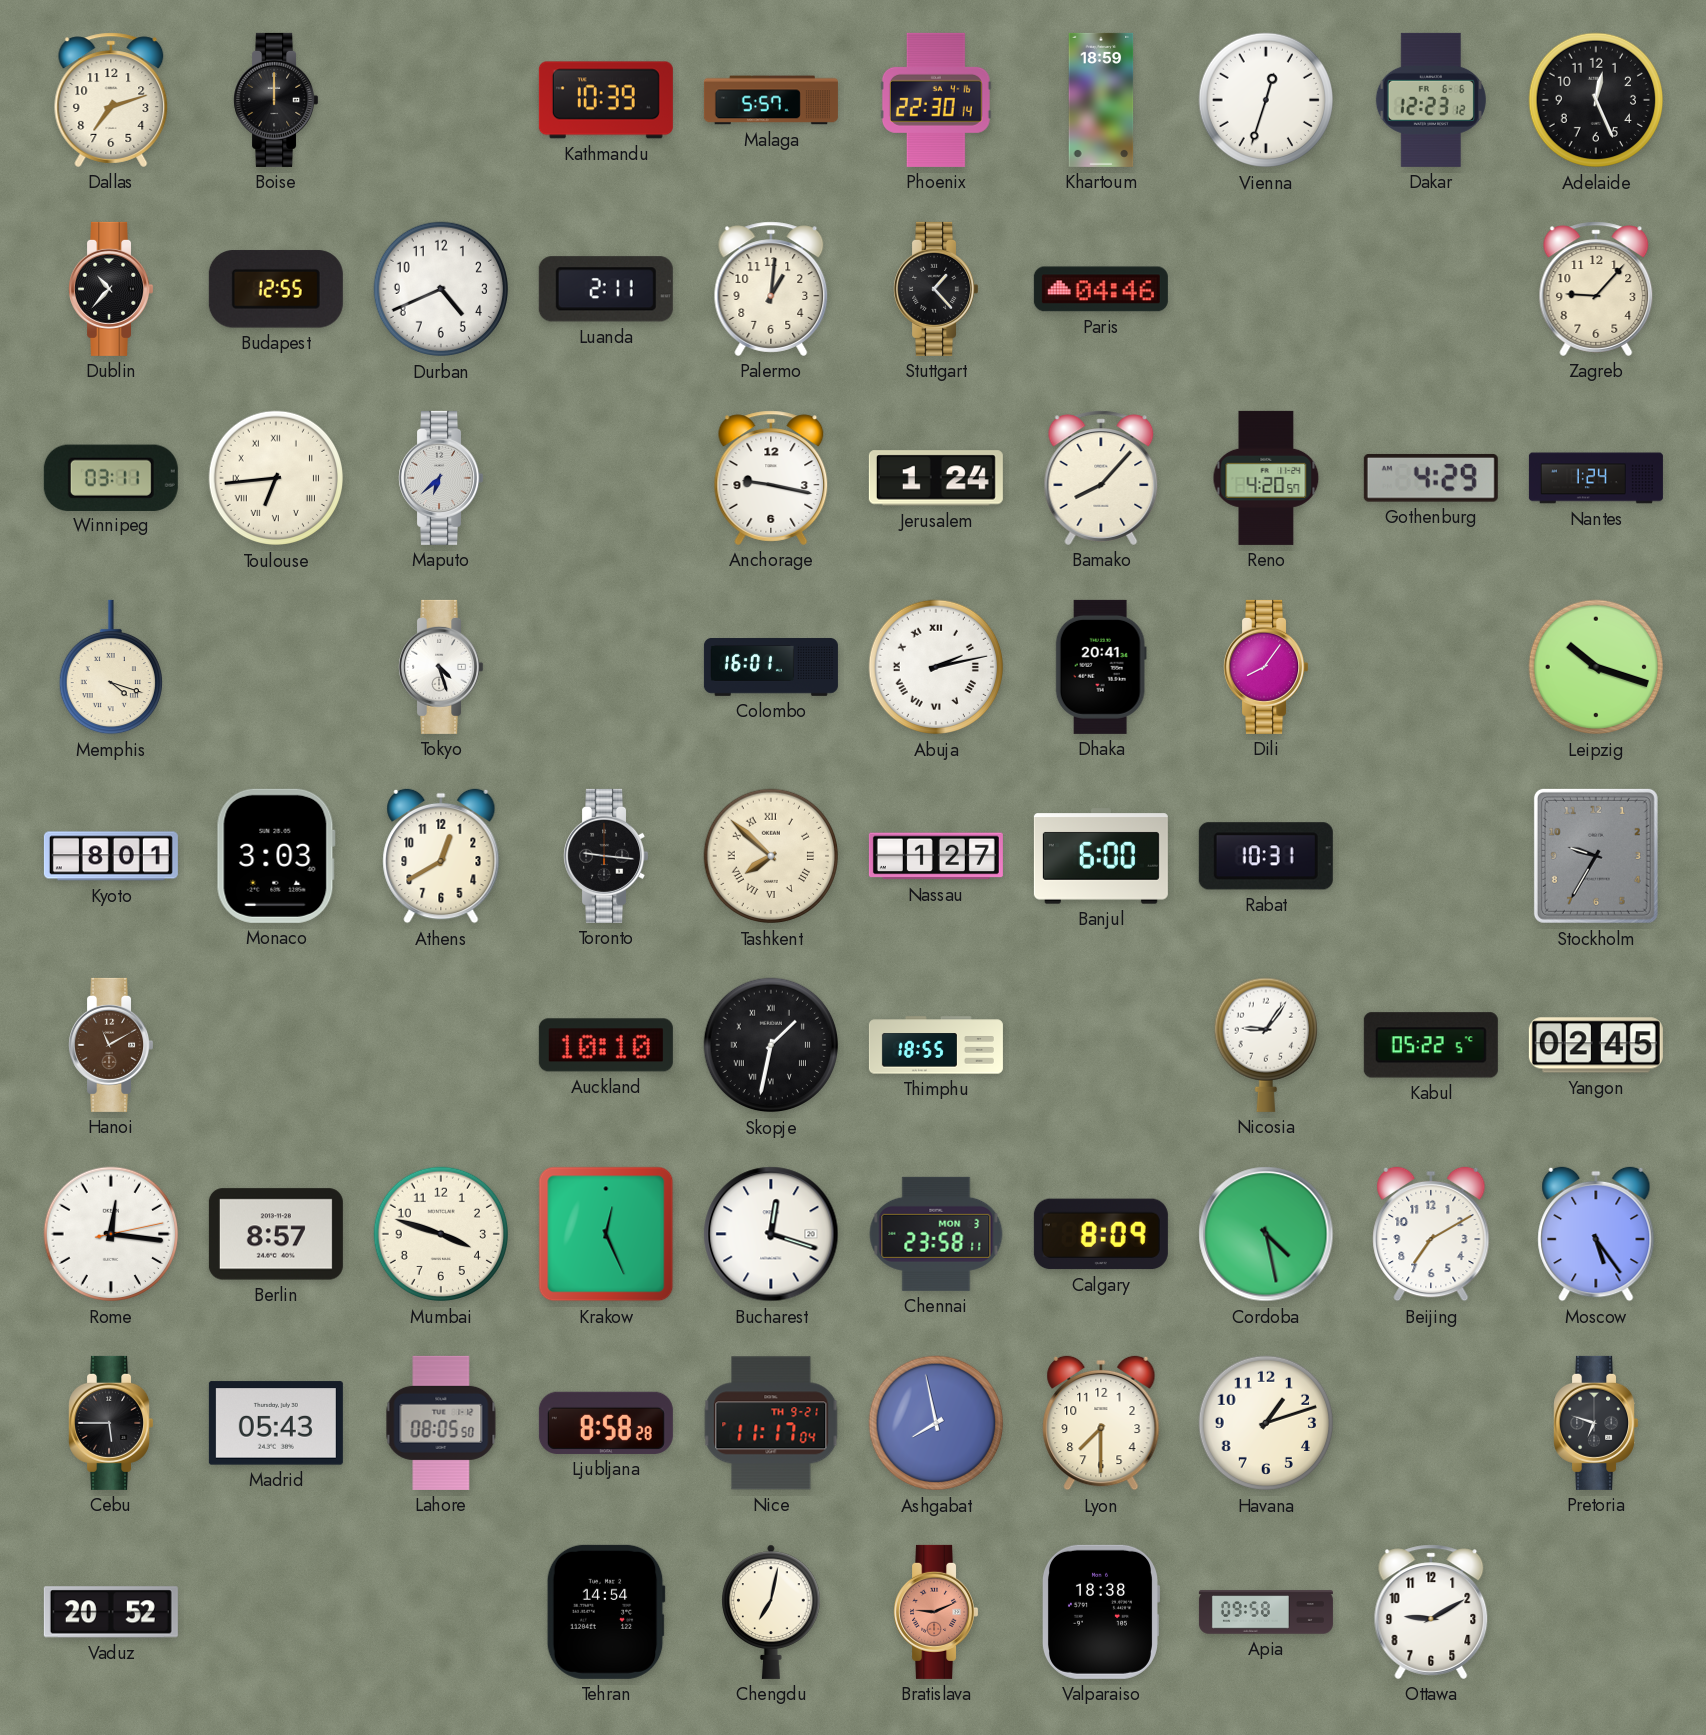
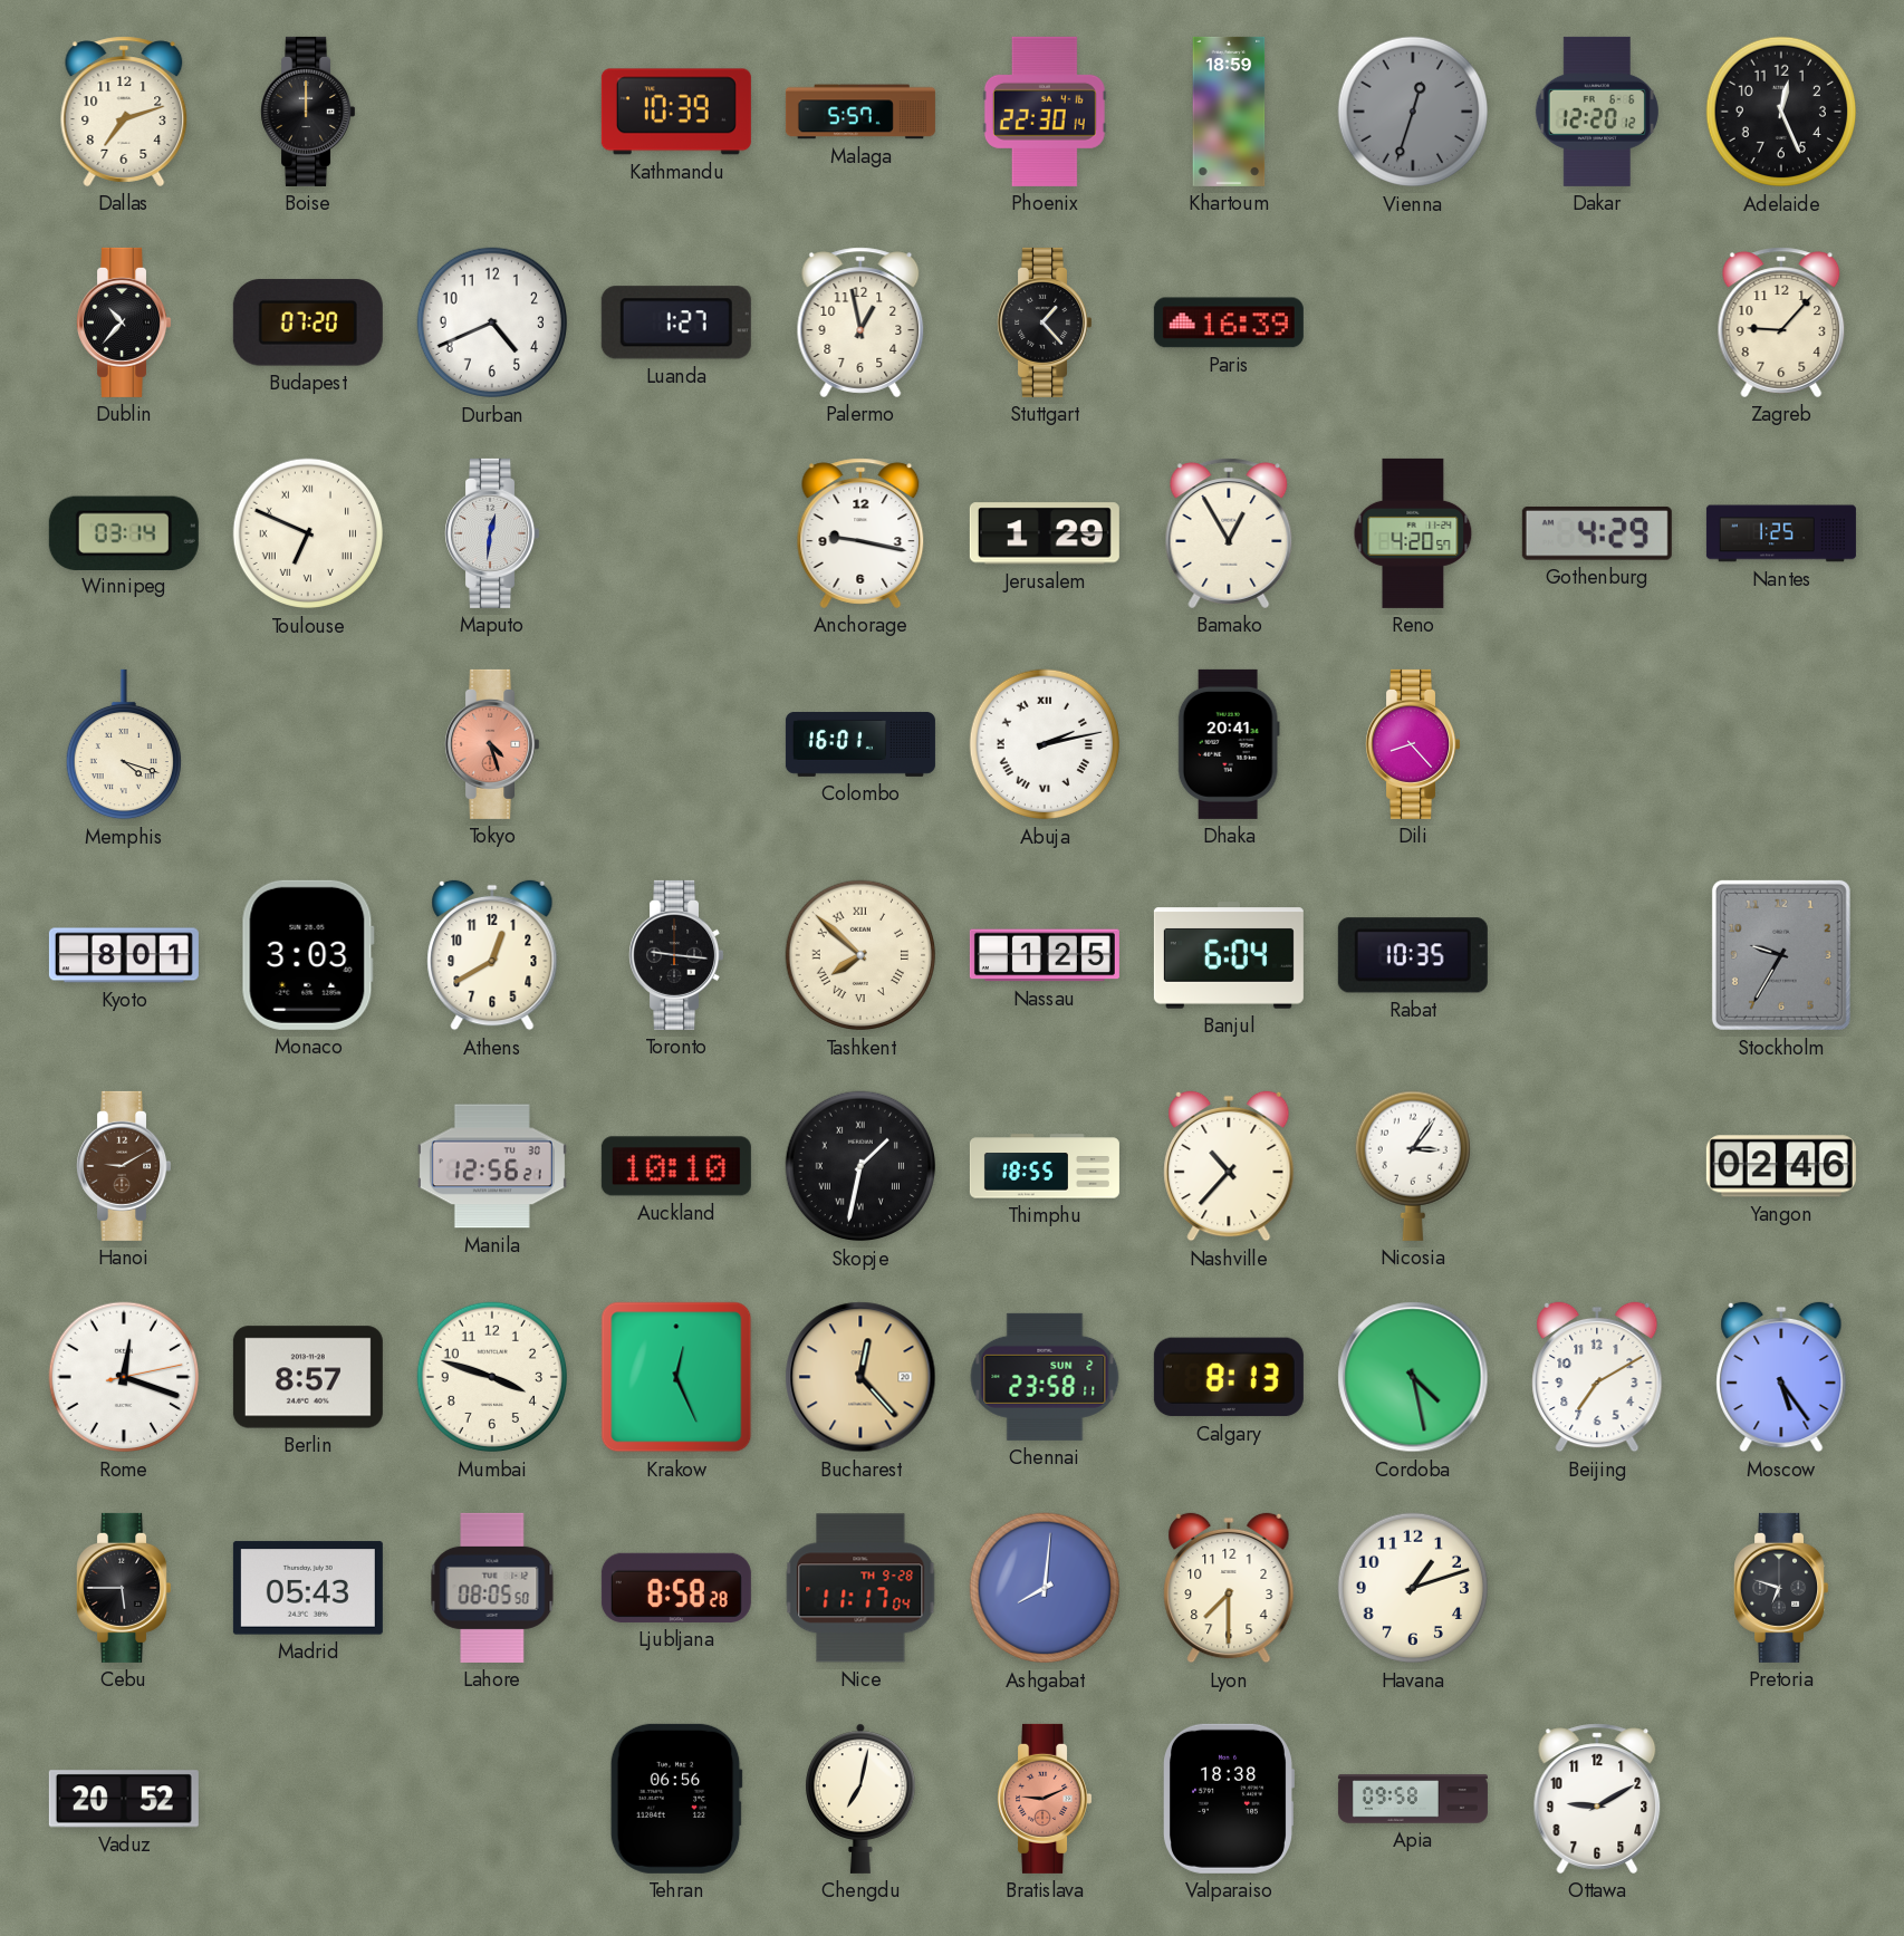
Vienna dial: white -> grey
Dakar: 12:23 -> 12:20
Budapest: 12:55 -> 07:20
Luanda: 2:11 -> 1:27
Palermo: 1:01 -> 12:58
Paris: 04:46 -> 16:39
Winnipeg: 03:11 -> 03:14
Toulouse: 6:44 -> 6:49
Maputo: 6:38 -> 12:31
Jerusalem: 1:24 -> 1:29
Bamako: 8:07 -> 12:55
Nantes: 1:24 -> 1:25
Tokyo dial: white -> salmon
Dili: 8:06 -> 8:23
Leipzig: 10:18 -> none
Nassau: 1:27 -> 1:25
Banjul: 6:00 -> 6:04
Rabat: 10:31 -> 10:35
Hanoi: 11:10 -> 9:10
Manila: none -> 12:56
Nashville: none -> 10:37
Nicosia: 9:06 -> 3:06
Kabul: 05:22 -> none
Yangon: 02:45 -> 02:46
Rome: 12:16 -> 12:18
Bucharest: 12:18 -> 12:23
Bucharest dial: white -> champagne
Chennai date: MON 3 -> SUN 2
Calgary: 8:09 -> 8:13
Nice date: TH 9-21 -> TH 9-28
Ashgabat: 7:58 -> 8:01
Tehran: 14:54 -> 06:56
